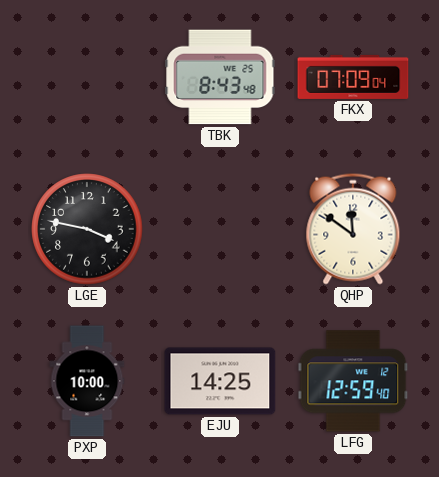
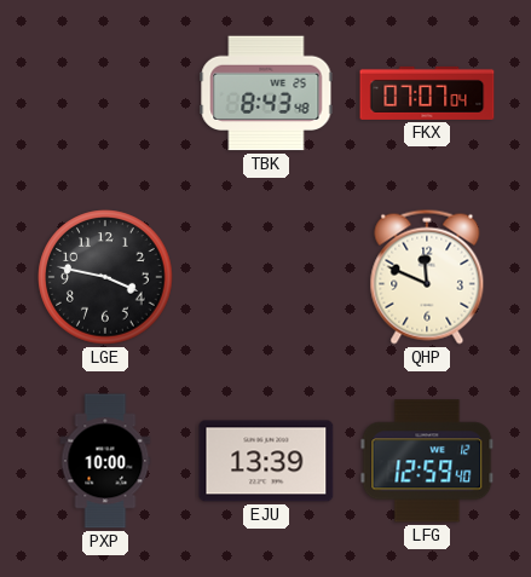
FKX: 07:09 -> 07:07
QHP: 11:51 -> 11:49
EJU: 14:25 -> 13:39
